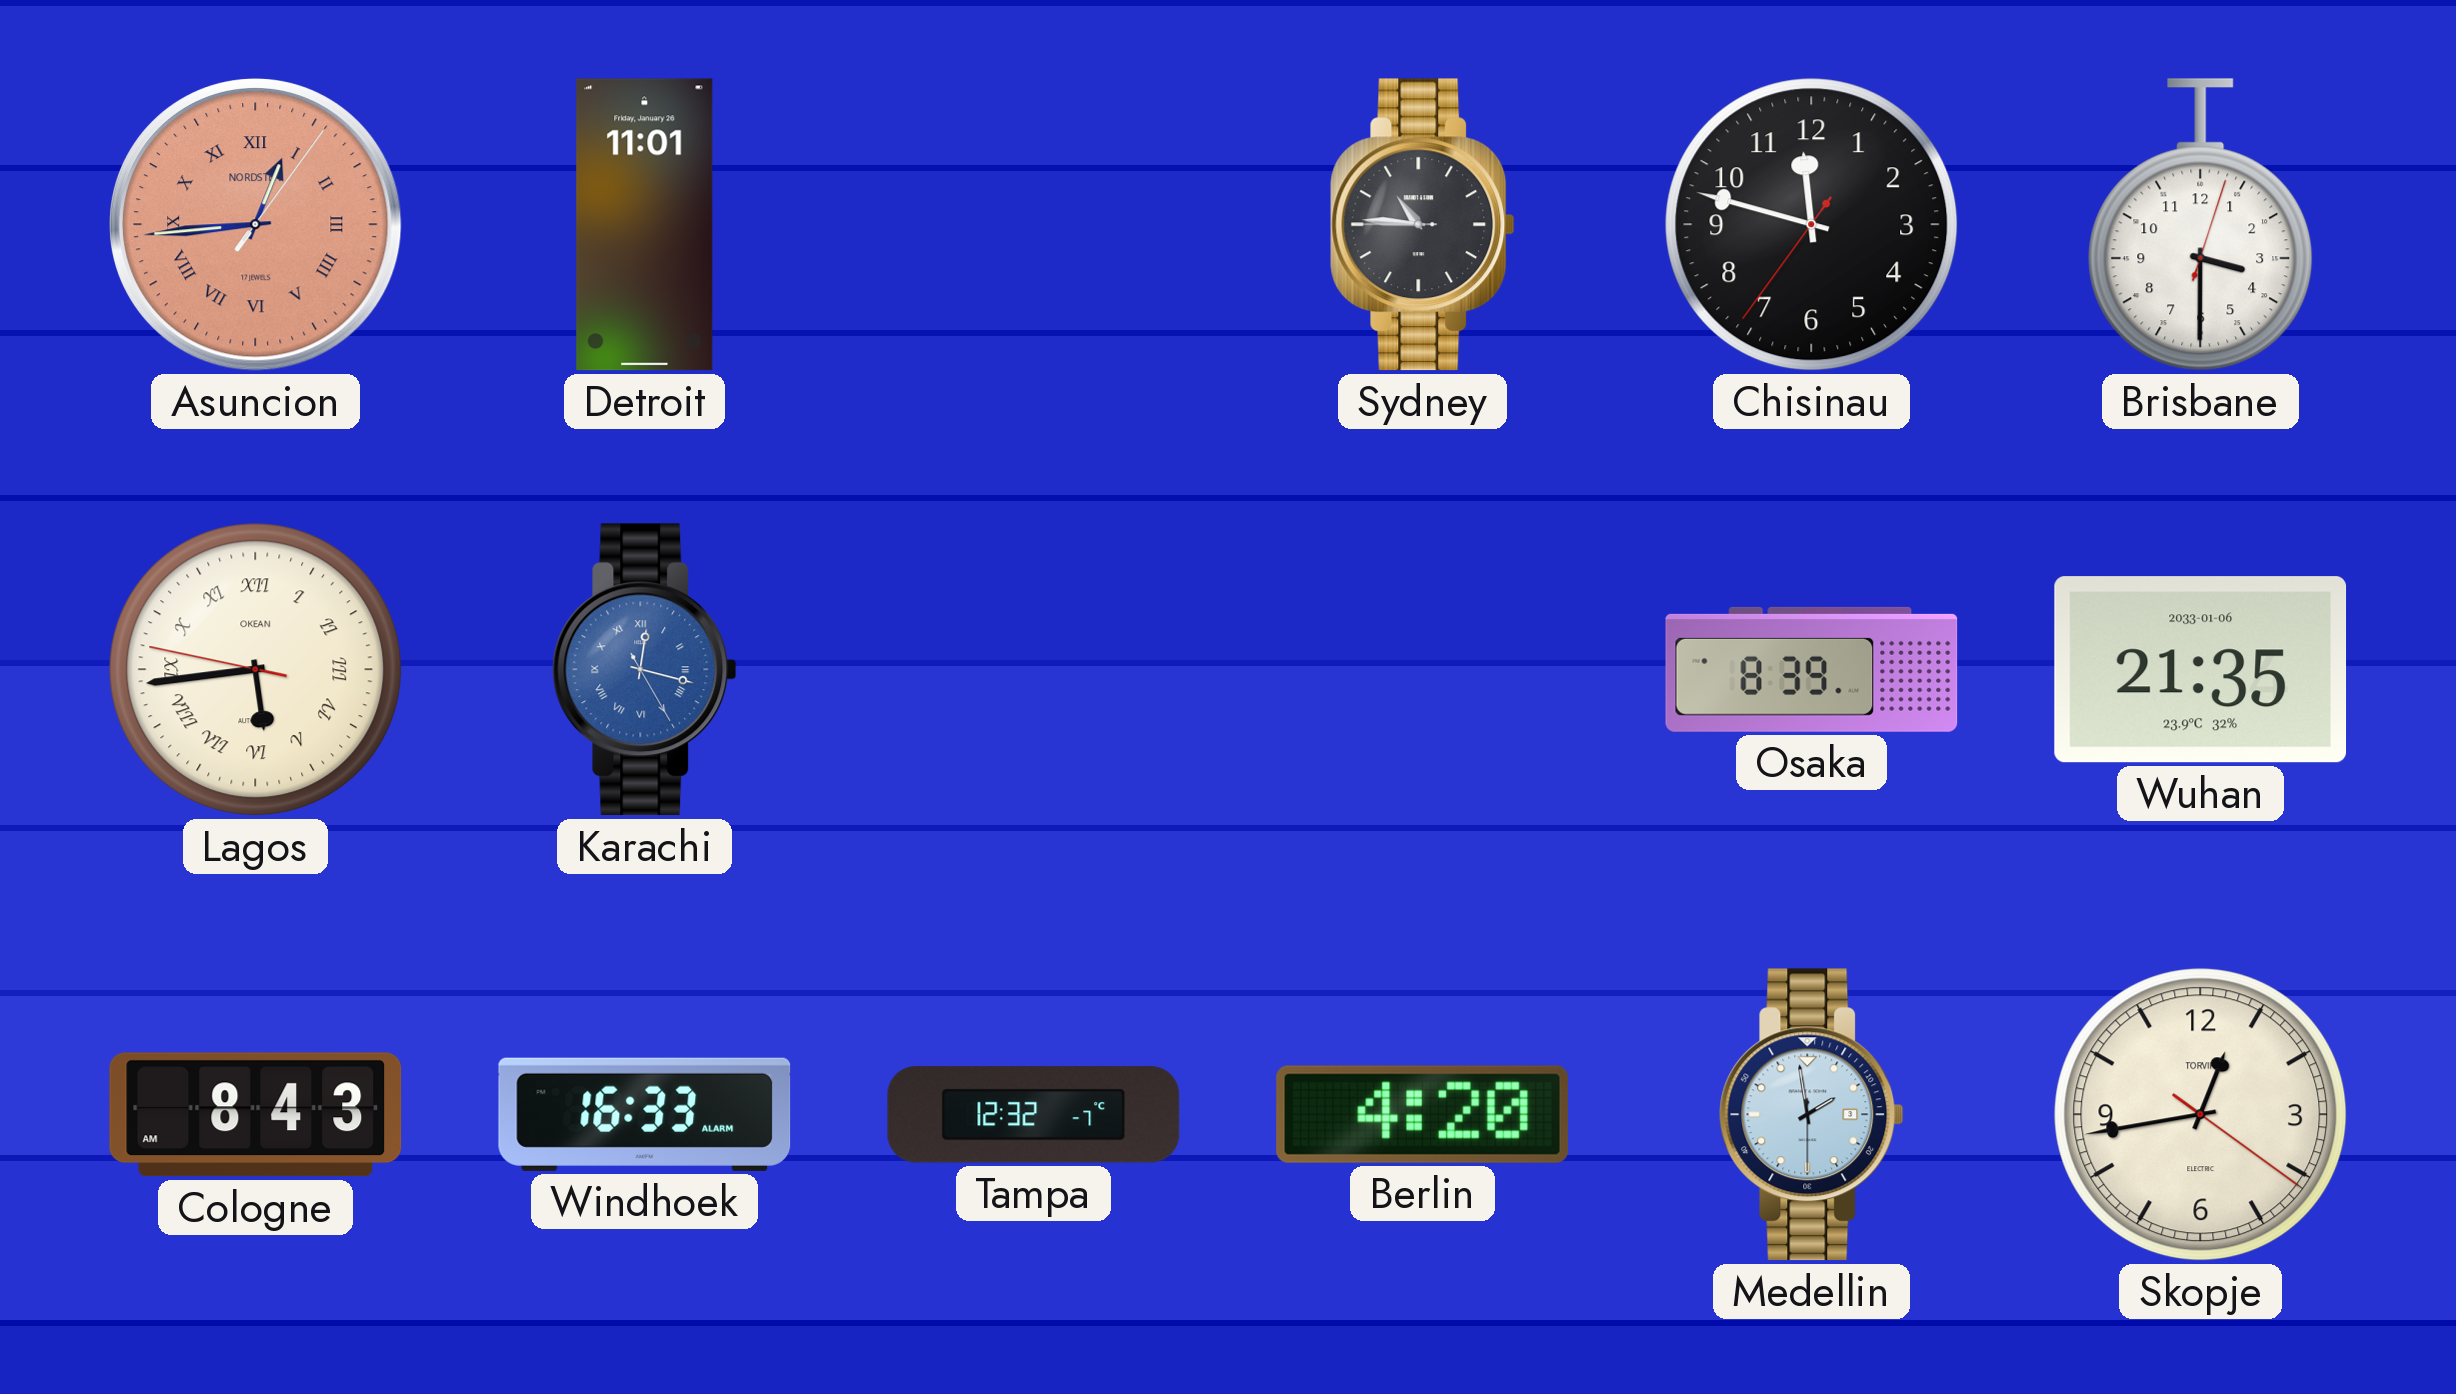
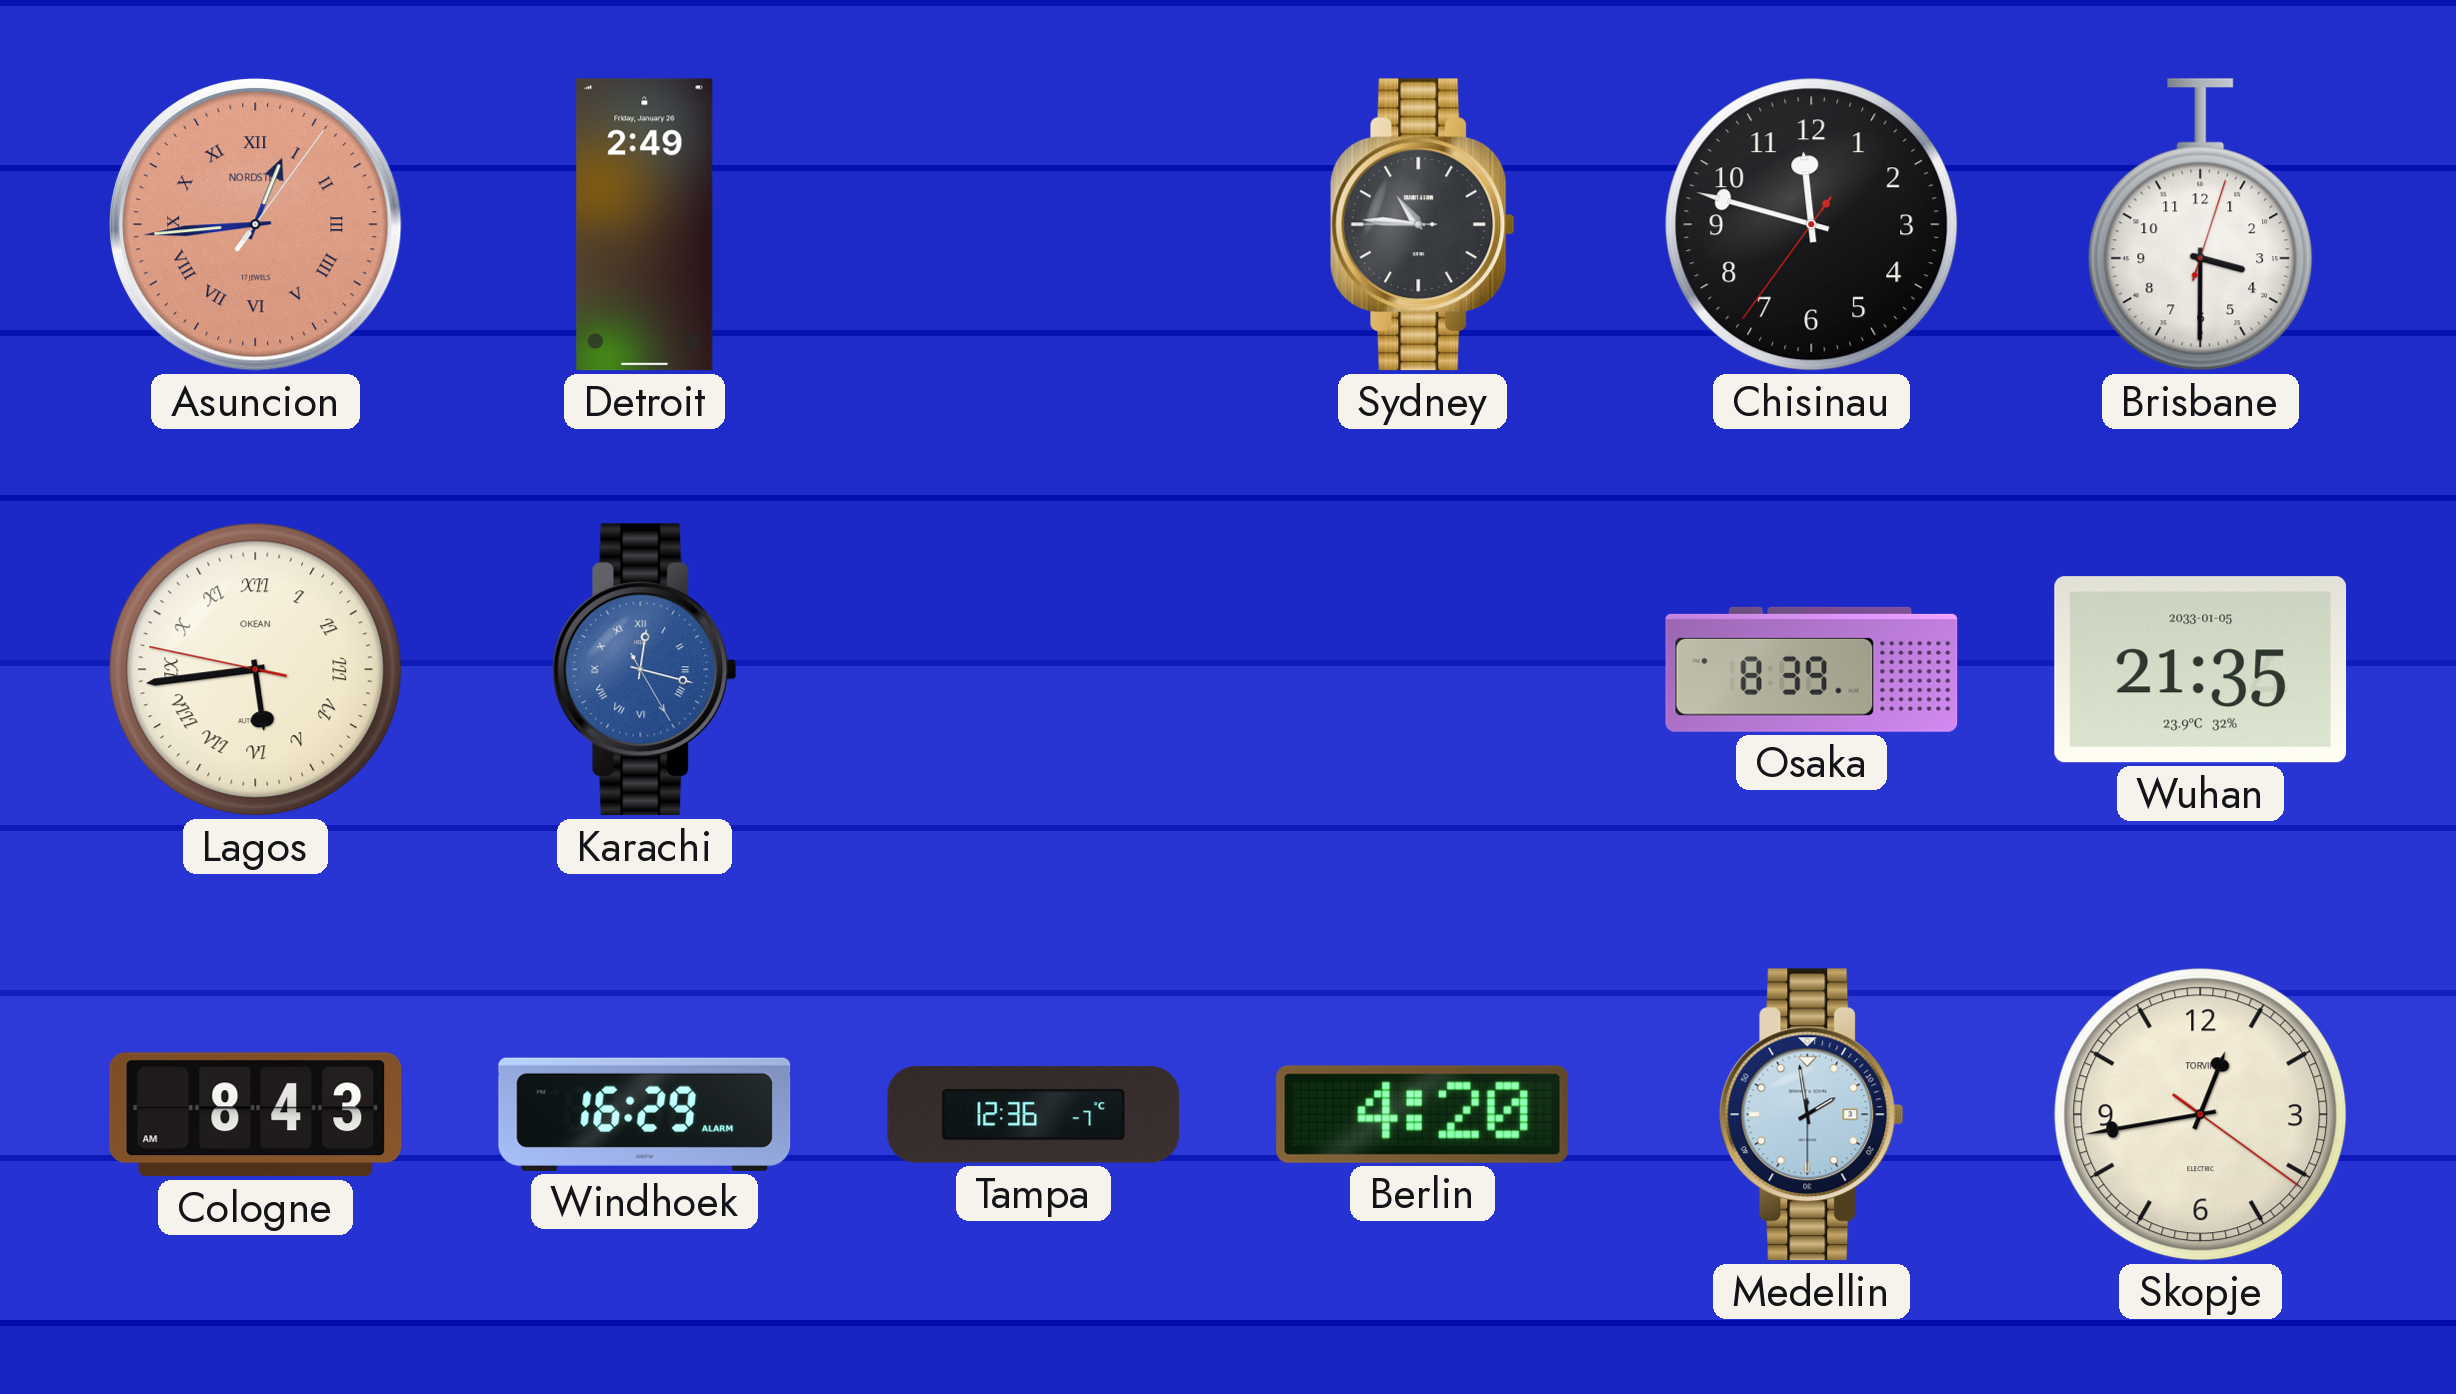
Detroit: 11:01 -> 2:49
Wuhan date: 2033-01-06 -> 2033-01-05
Windhoek: 16:33 -> 16:29
Tampa: 12:32 -> 12:36
